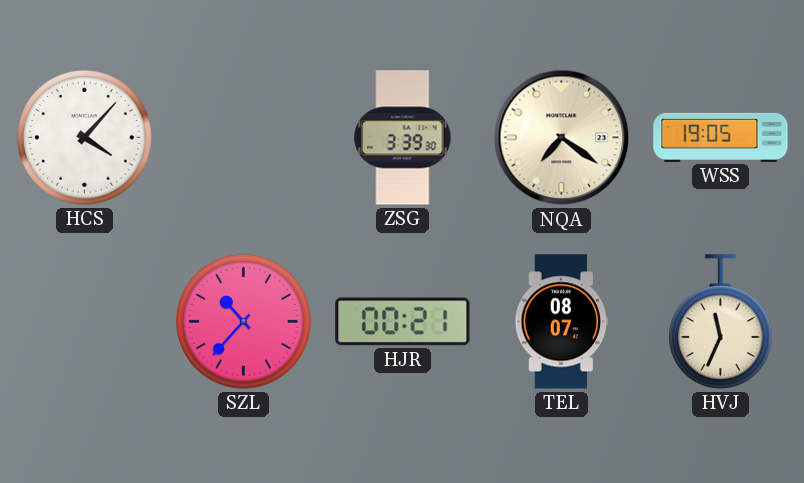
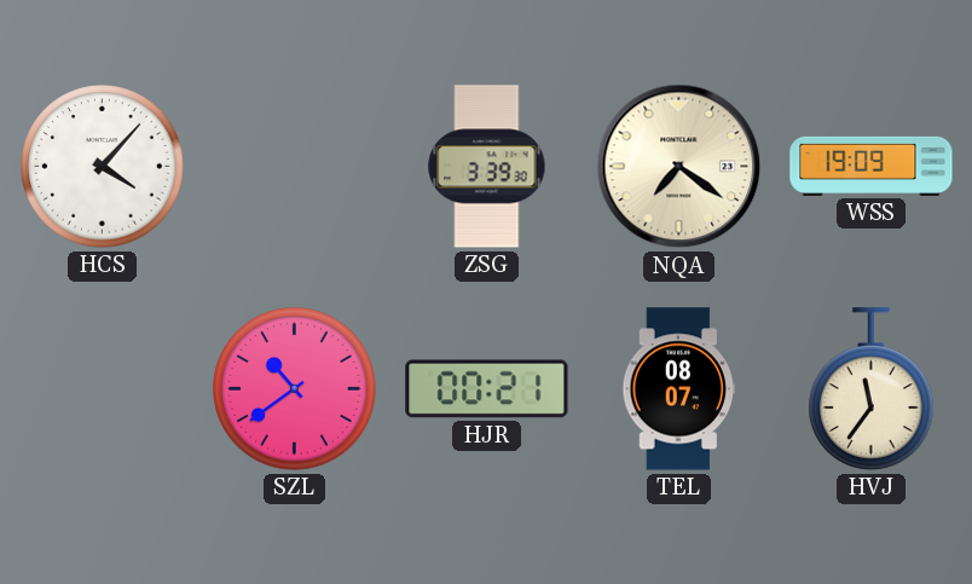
WSS: 19:05 -> 19:09
SZL: 10:37 -> 10:39
HVJ: 11:34 -> 11:36
